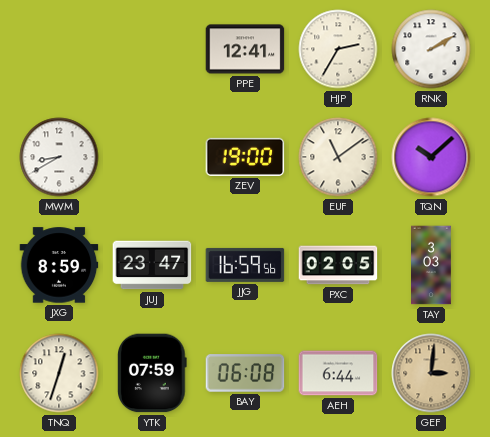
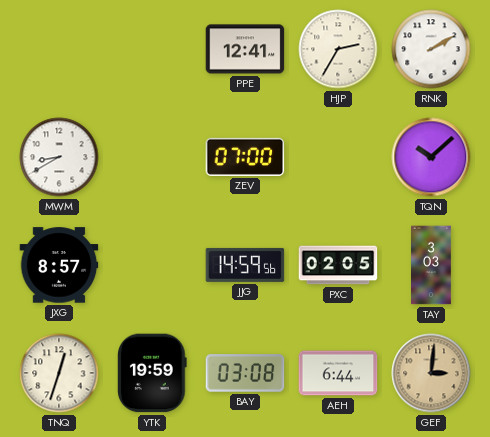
ZEV: 19:00 -> 07:00
EUF: 11:09 -> none
JXG: 8:59 -> 8:57
JUJ: 23:47 -> none
JJG: 16:59 -> 14:59
YTK: 07:59 -> 19:59
BAY: 06:08 -> 03:08
